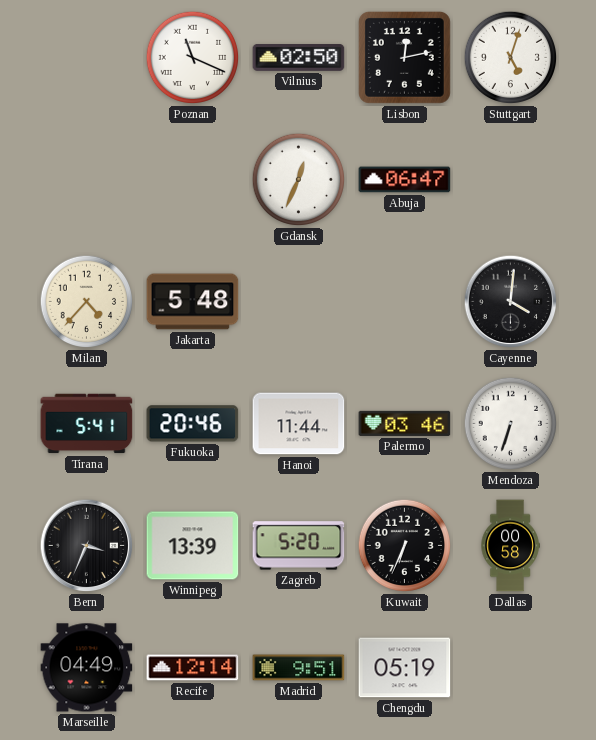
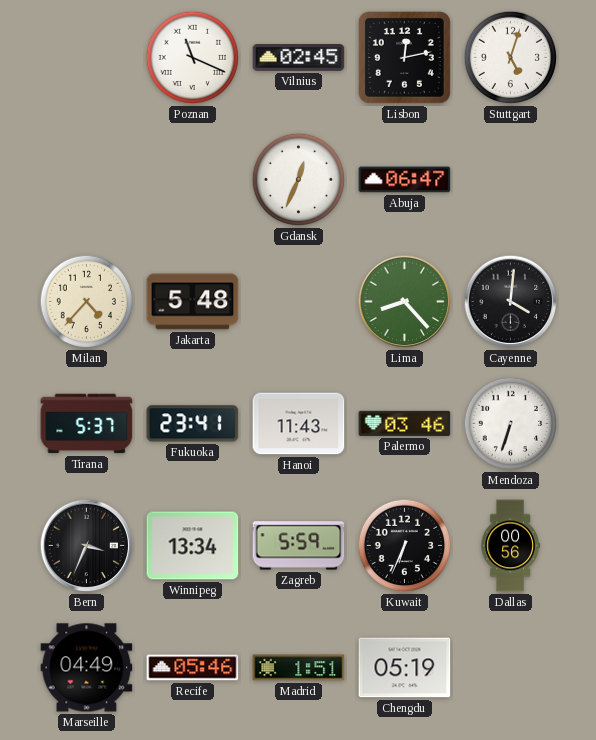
Vilnius: 02:50 -> 02:45
Lima: none -> 8:23
Tirana: 5:41 -> 5:37
Fukuoka: 20:46 -> 23:41
Hanoi: 11:44 -> 11:43
Winnipeg: 13:39 -> 13:34
Zagreb: 5:20 -> 5:59
Dallas: 00:58 -> 00:56
Recife: 12:14 -> 05:46
Madrid: 9:51 -> 1:51
